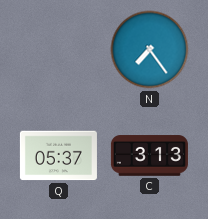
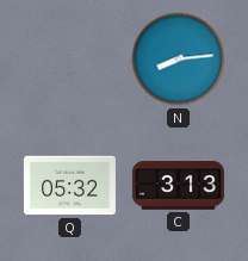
N: 7:24 -> 8:14
Q: 05:37 -> 05:32
